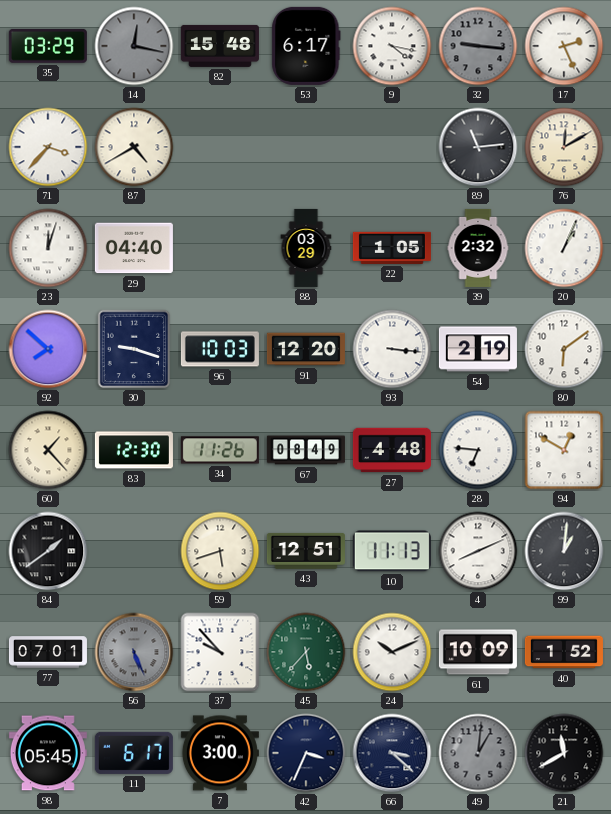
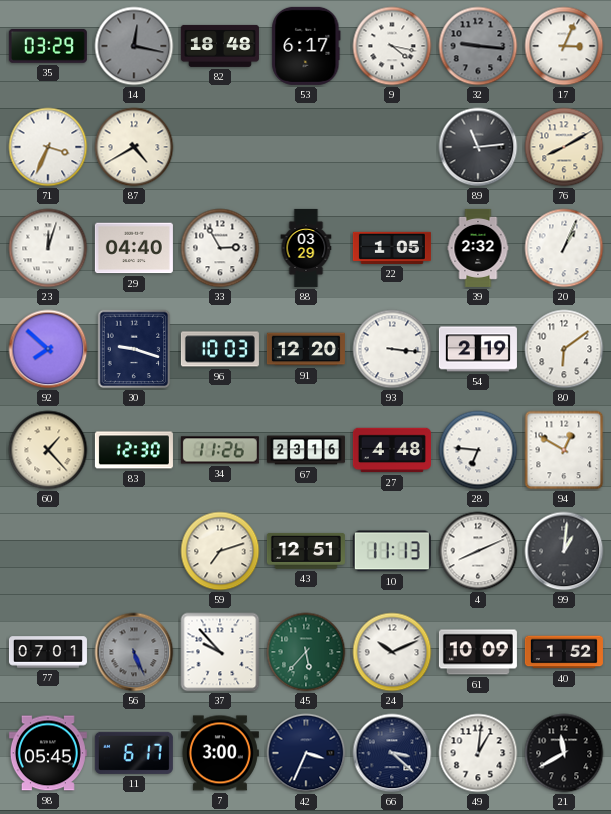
82: 15:48 -> 18:48
17: 2:26 -> 3:04
71: 3:37 -> 3:34
76: 12:10 -> 8:10
33: none -> 2:55
67: 08:49 -> 23:16
84: 1:39 -> none
59: 5:42 -> 7:12
49 dial: grey -> white
